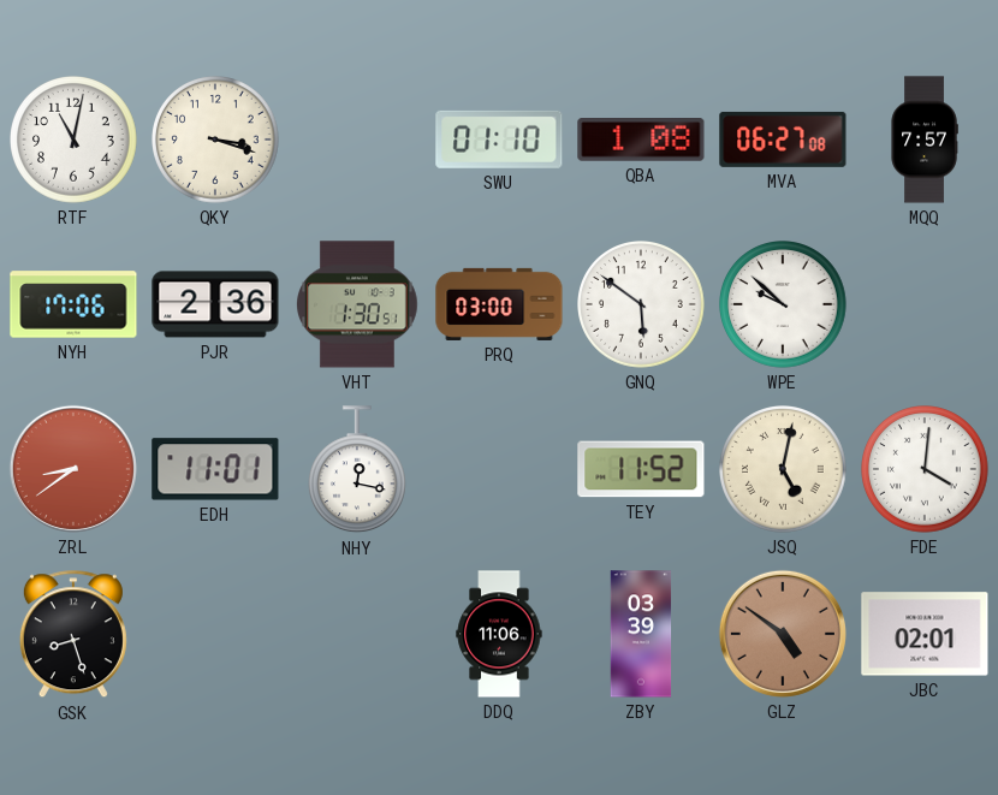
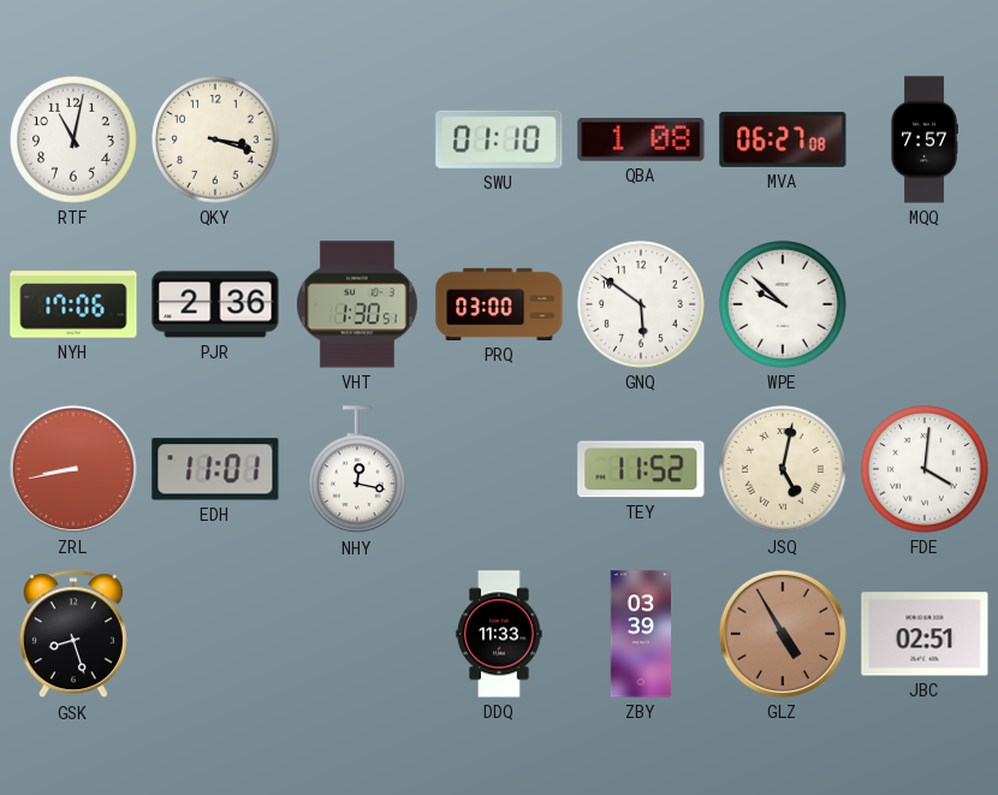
ZRL: 8:39 -> 8:43
DDQ: 11:06 -> 11:33
GLZ: 4:51 -> 4:55
JBC: 02:01 -> 02:51
